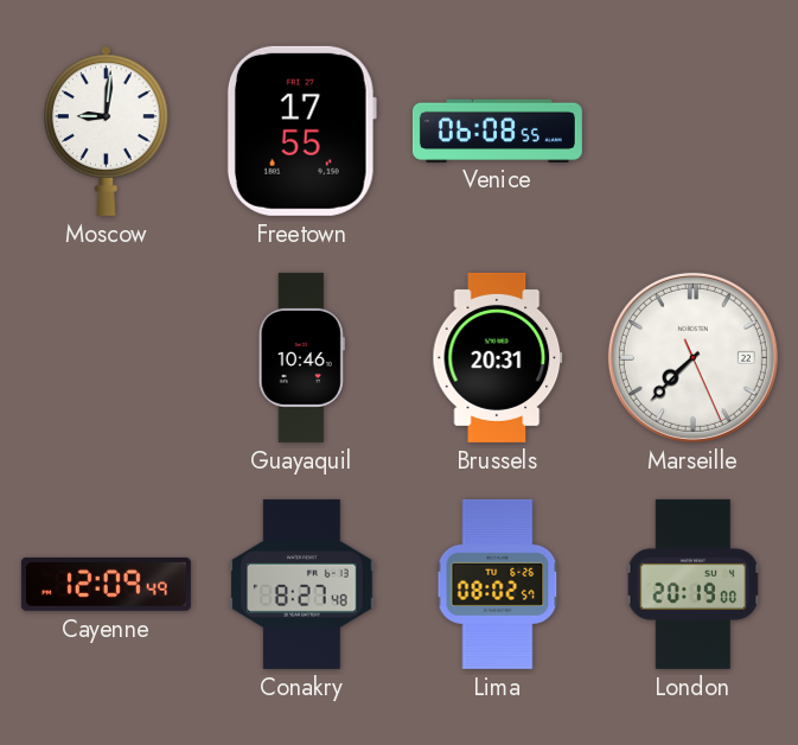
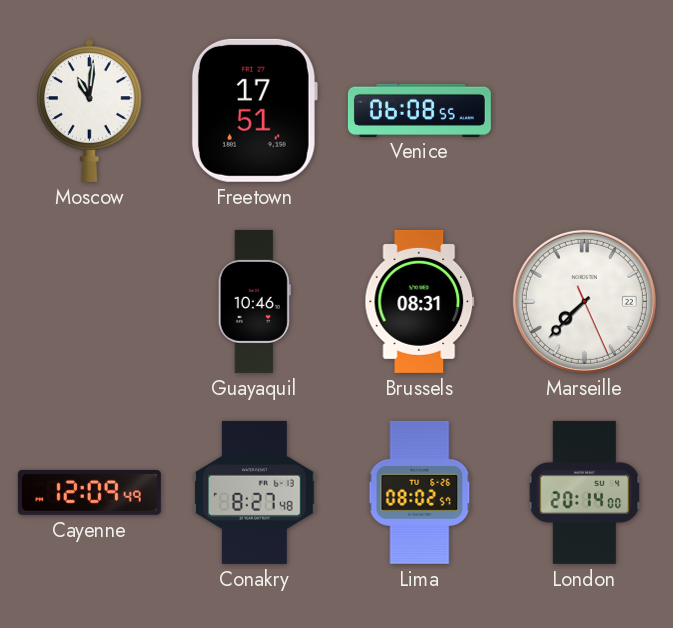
Moscow: 9:01 -> 11:01
Freetown: 17:55 -> 17:51
Brussels: 20:31 -> 08:31
London: 20:19 -> 20:14
